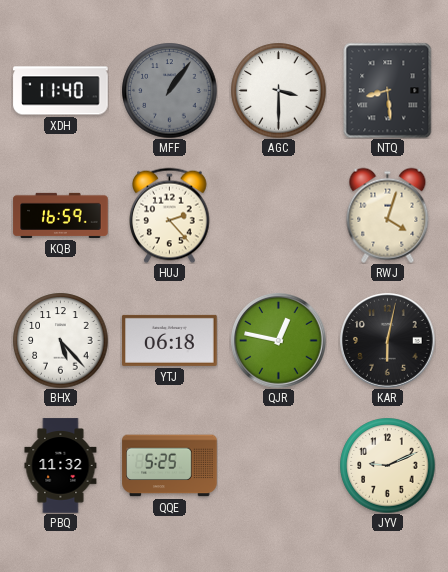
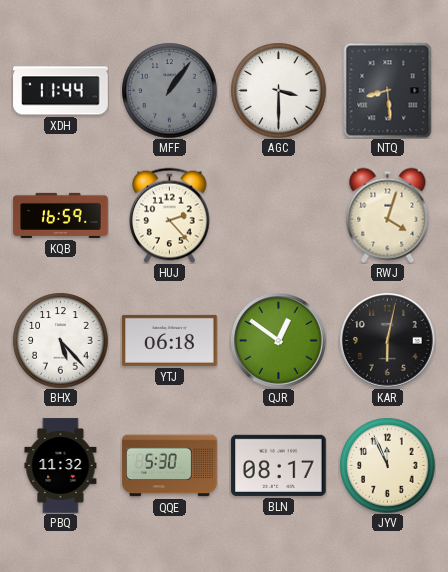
XDH: 11:40 -> 11:44
QJR: 12:47 -> 12:51
QQE: 5:25 -> 5:30
BLN: none -> 08:17
JYV: 9:11 -> 11:56
